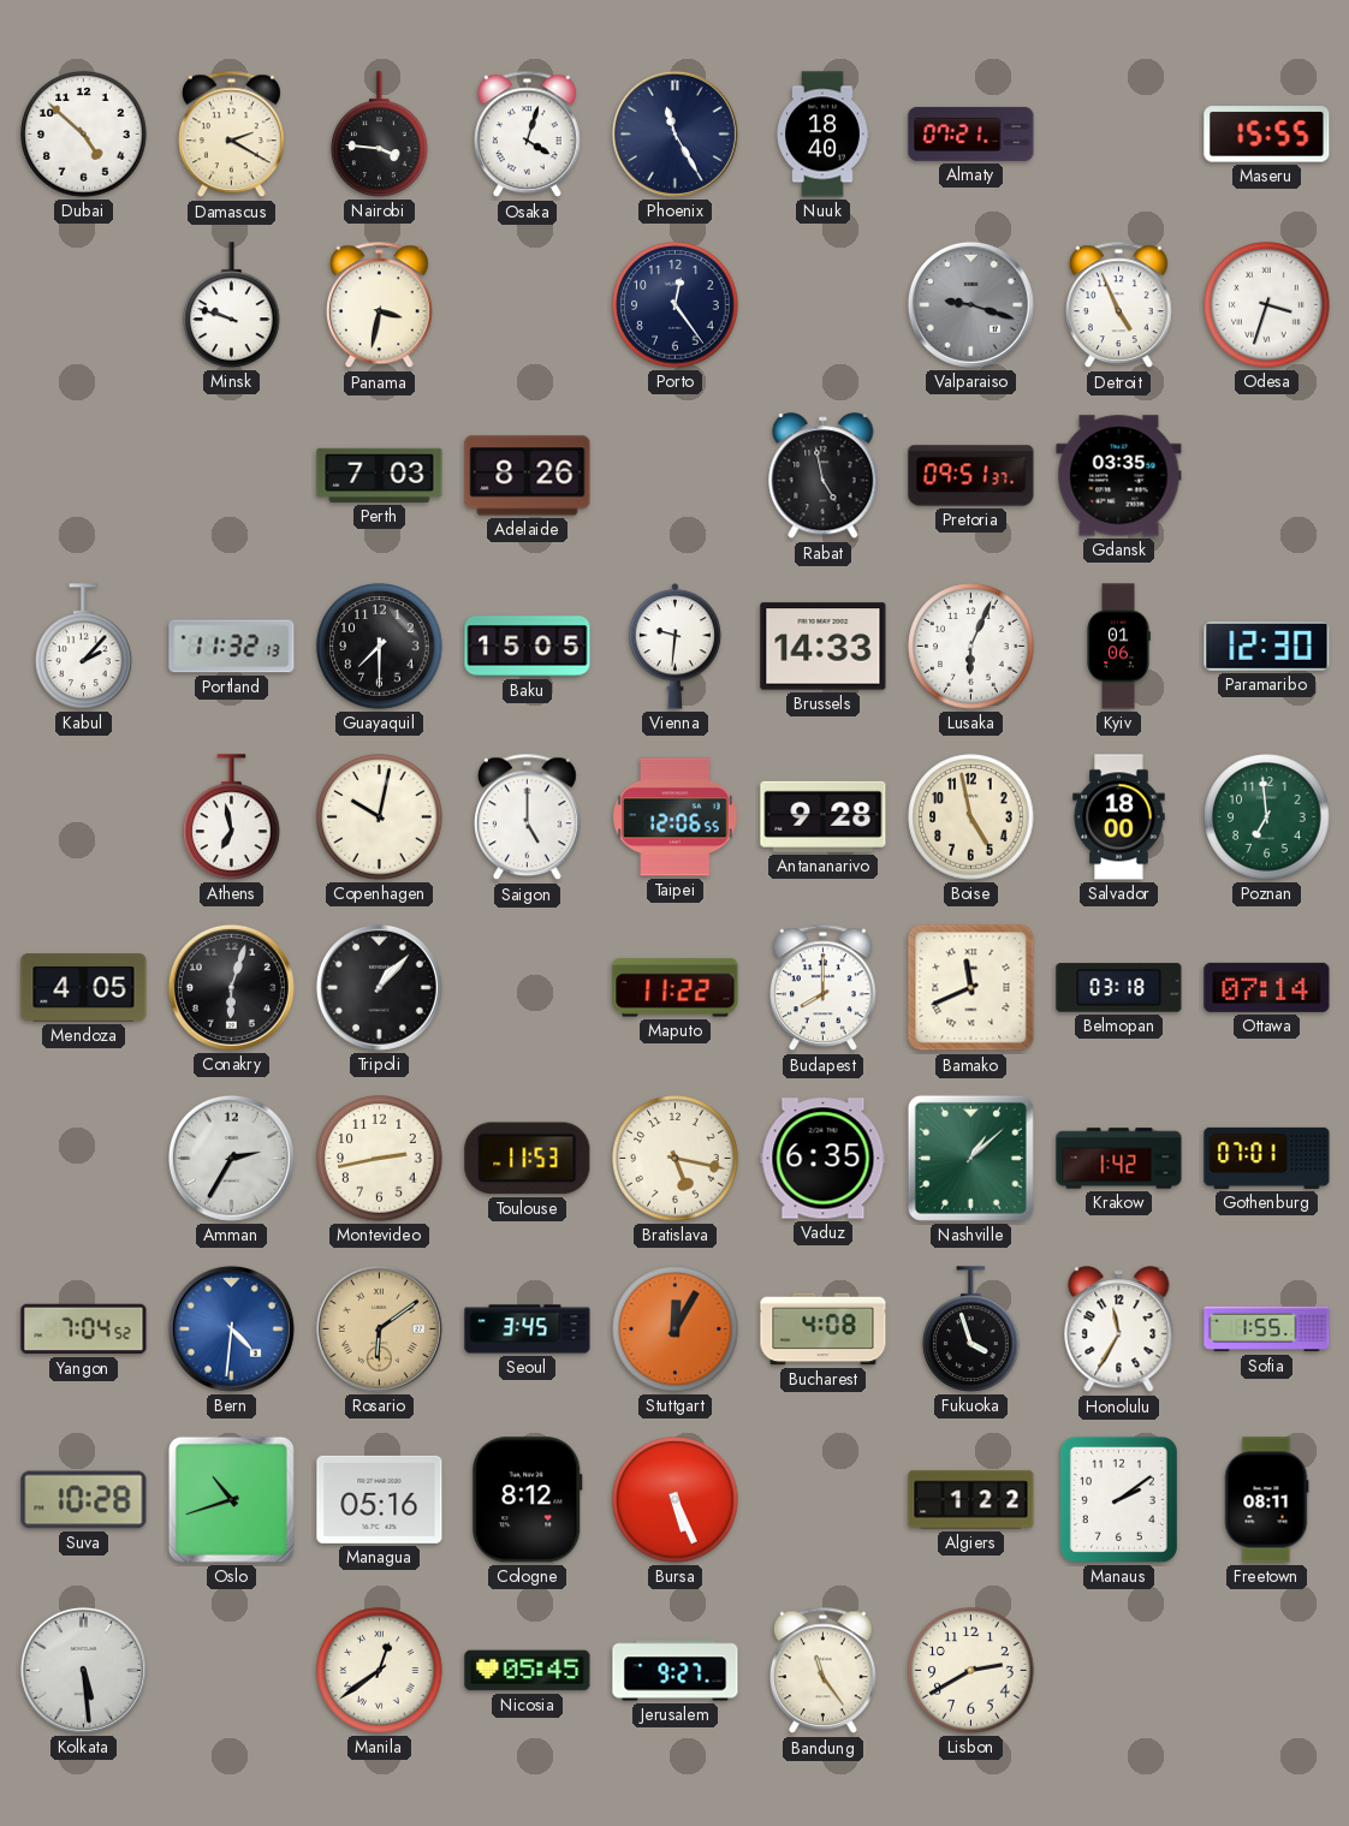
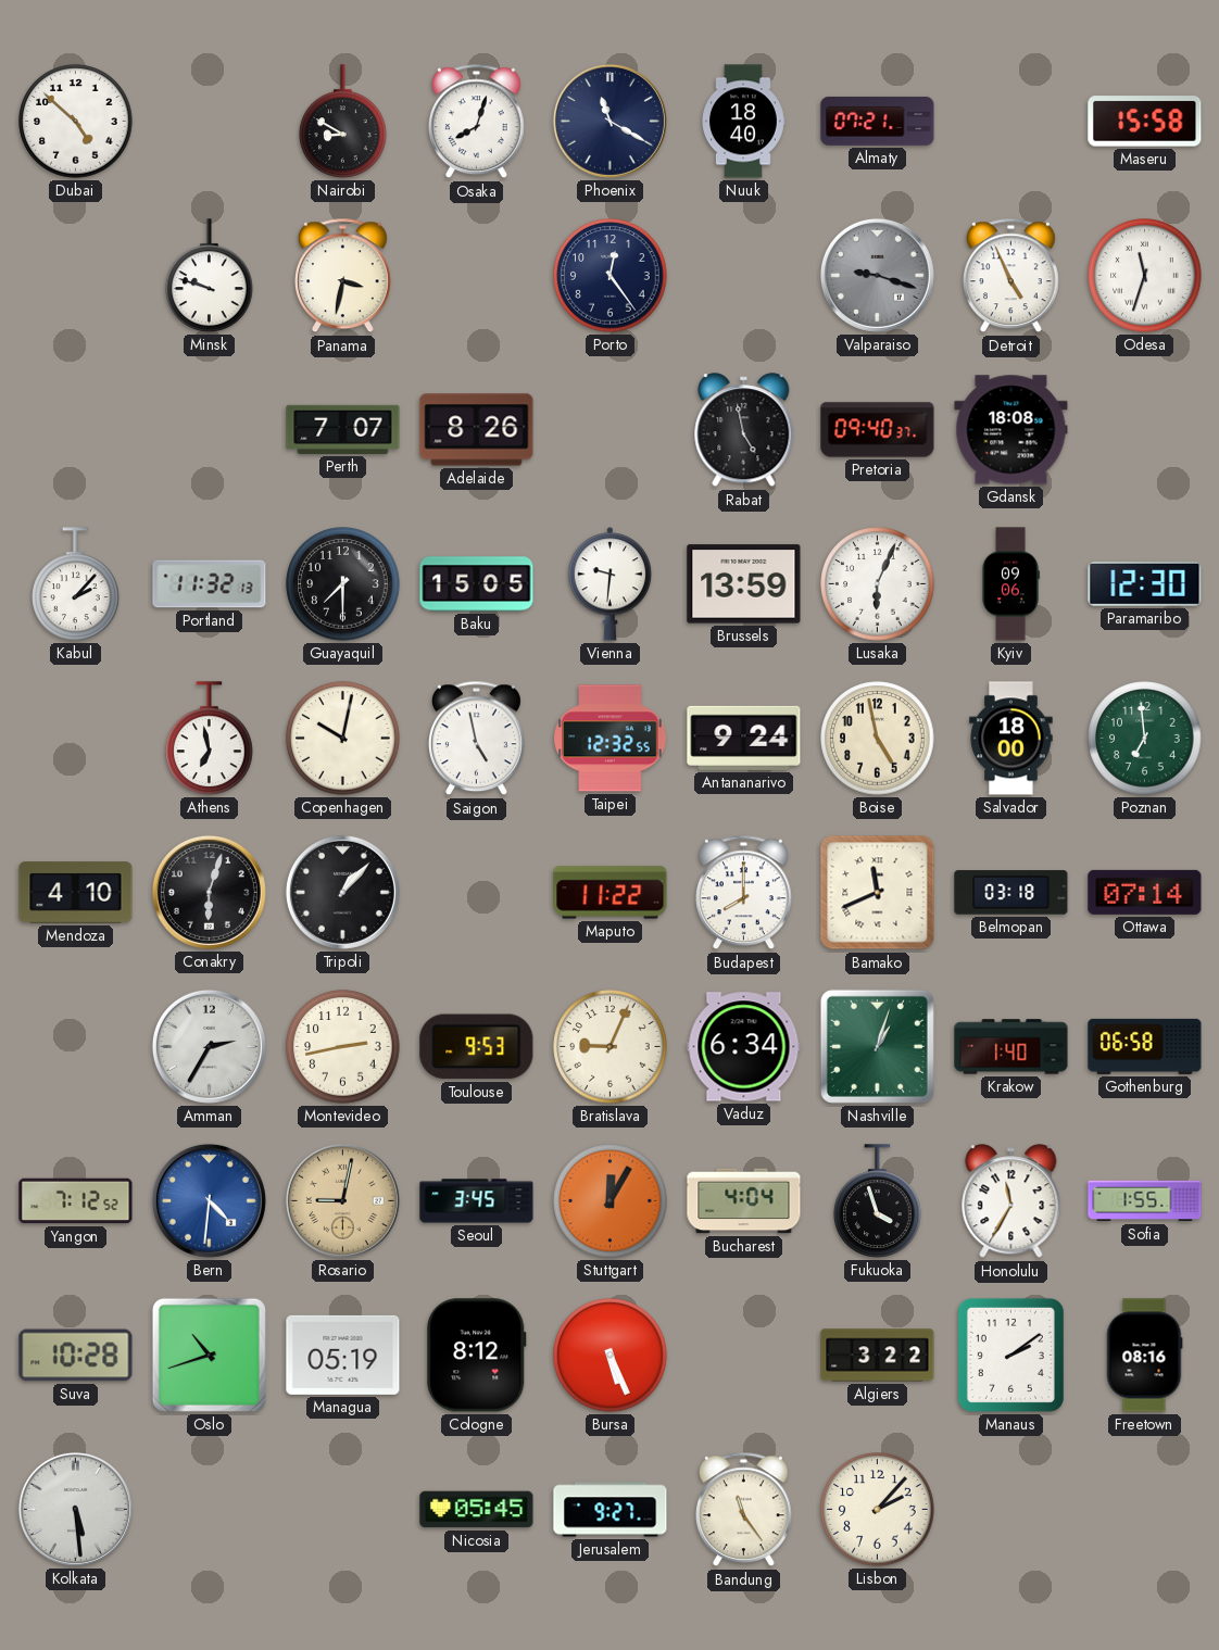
Damascus: 2:20 -> none
Nairobi: 3:46 -> 8:50
Osaka: 4:03 -> 8:03
Phoenix: 11:25 -> 11:20
Maseru: 15:55 -> 15:58
Odesa: 3:33 -> 11:33
Perth: 7:03 -> 7:07
Pretoria: 09:51 -> 09:40
Gdansk: 03:35 -> 18:08
Brussels: 14:33 -> 13:59
Kyiv: 01:06 -> 09:06
Saigon: 5:00 -> 4:58
Taipei: 12:06 -> 12:32
Antananarivo: 9:28 -> 9:24
Mendoza: 4:05 -> 4:10
Toulouse: 11:53 -> 9:53
Bratislava: 5:17 -> 9:04
Vaduz: 6:35 -> 6:34
Nashville: 1:08 -> 1:03
Krakow: 1:42 -> 1:40
Gothenburg: 07:01 -> 06:58
Yangon: 7:04 -> 7:12
Rosario: 6:09 -> 9:02
Bucharest: 4:08 -> 4:04
Managua: 05:16 -> 05:19
Algiers: 1:22 -> 3:22
Freetown: 08:11 -> 08:16
Manila: 12:39 -> none
Lisbon: 2:40 -> 2:07
